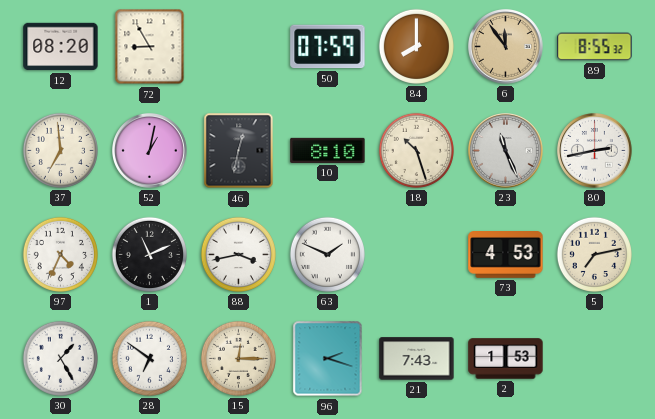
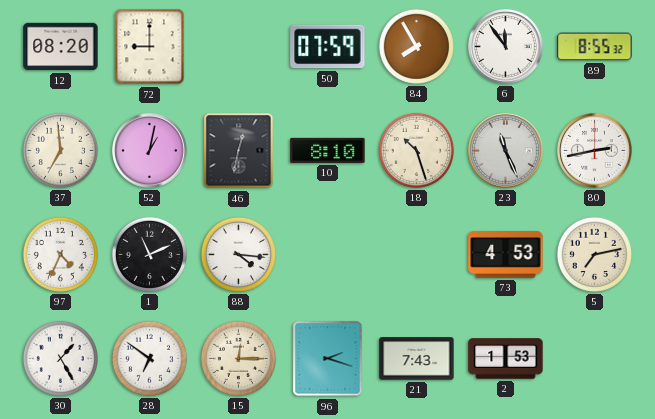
72: 8:55 -> 9:00
84: 8:00 -> 7:55
6 dial: champagne -> white
88: 3:43 -> 4:16
63: 1:49 -> none
